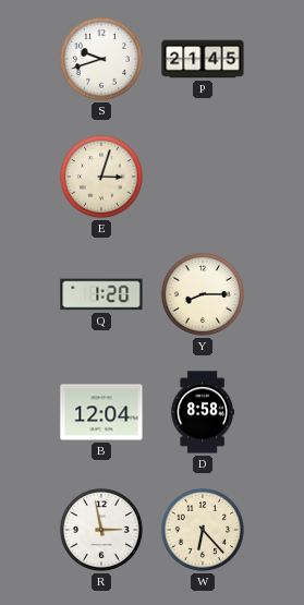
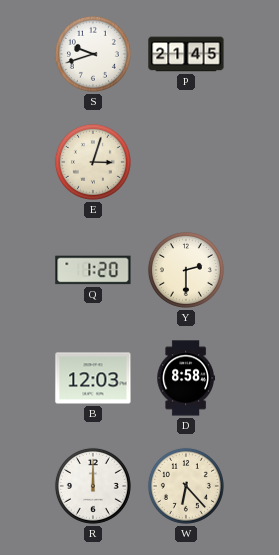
Y: 8:15 -> 2:30
B: 12:04 -> 12:03
R: 2:58 -> 12:00
